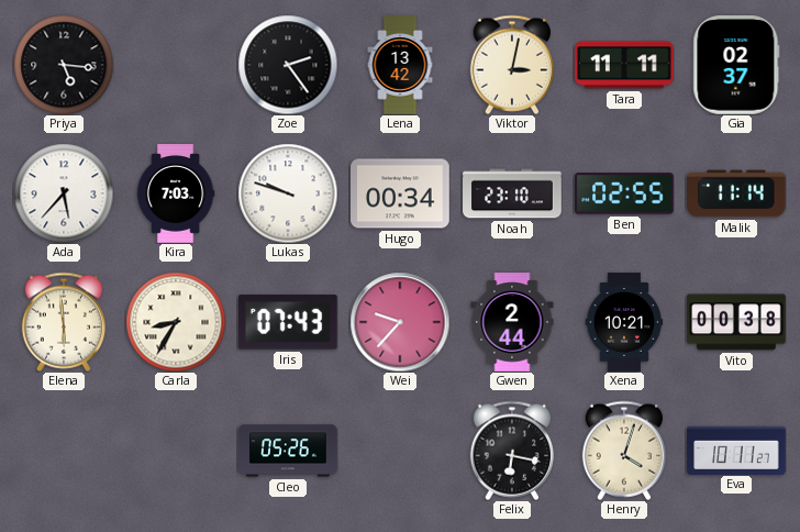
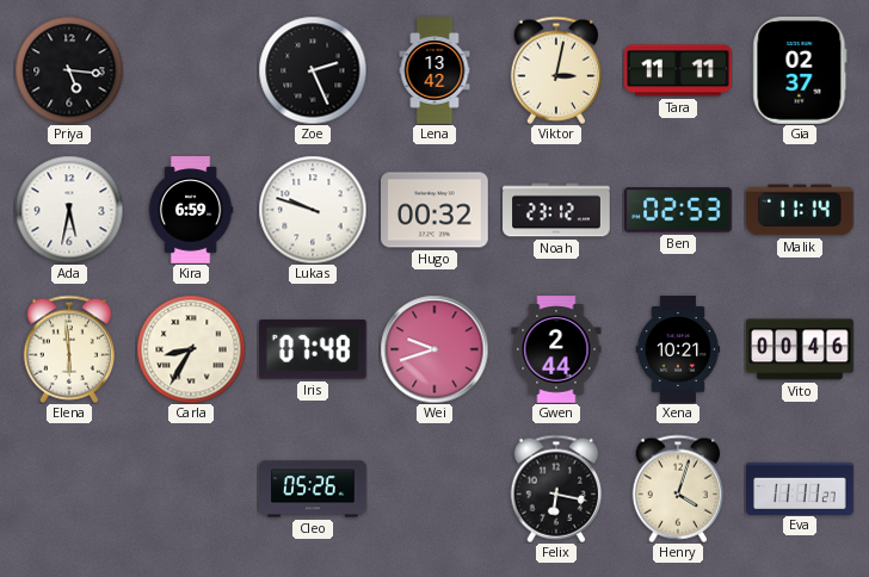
Zoe: 2:24 -> 2:26
Ada: 5:37 -> 5:32
Kira: 7:03 -> 6:59
Hugo: 00:34 -> 00:32
Noah: 23:10 -> 23:12
Ben: 02:55 -> 02:53
Iris: 07:43 -> 07:48
Wei: 9:37 -> 9:42
Vito: 00:38 -> 00:46
Eva: 10:11 -> 11:11
